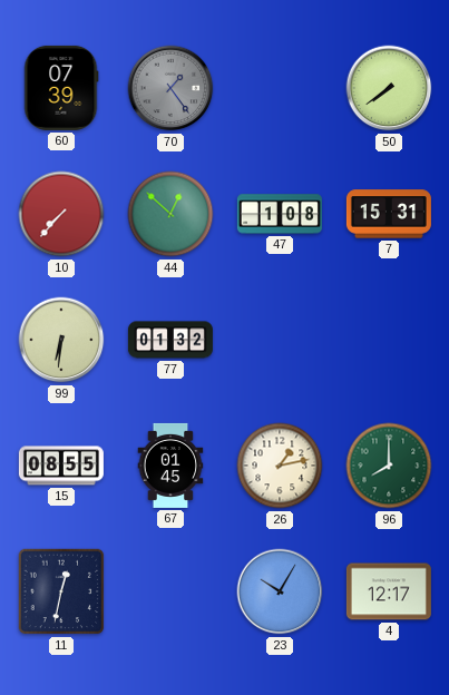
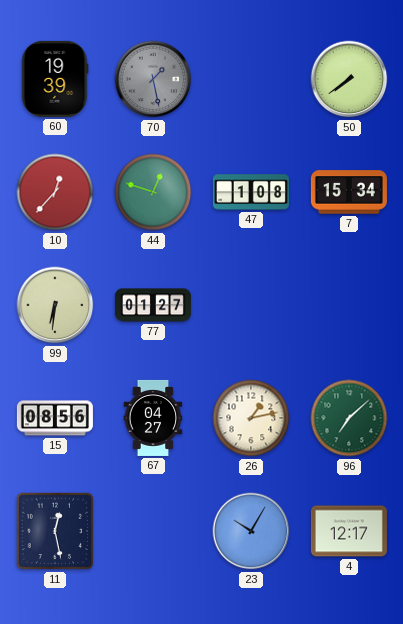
60: 07:39 -> 19:39
70: 1:24 -> 1:28
10: 7:37 -> 12:37
44: 12:52 -> 12:48
7: 15:31 -> 15:34
77: 01:32 -> 01:27
15: 08:55 -> 08:56
67: 01:45 -> 04:27
96: 8:00 -> 7:08
11: 12:32 -> 12:28
